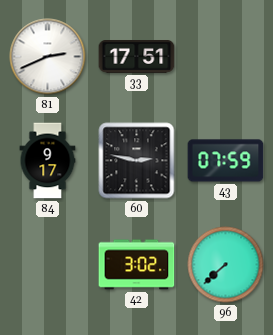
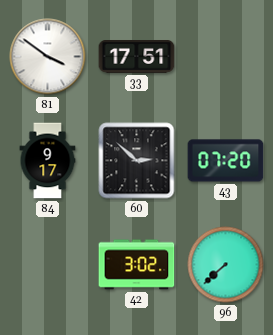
81: 2:41 -> 3:51
60: 2:47 -> 2:52
43: 07:59 -> 07:20
